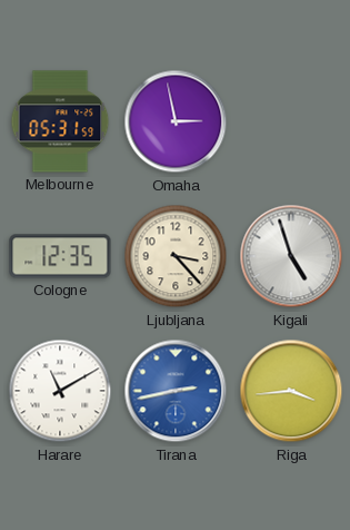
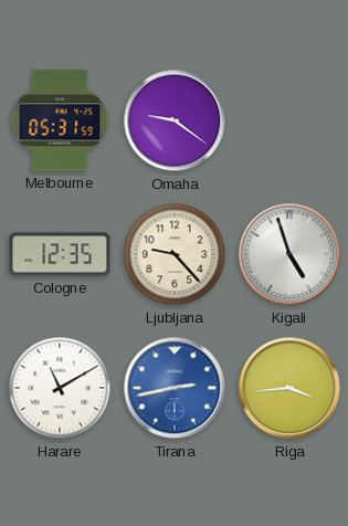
Omaha: 2:58 -> 9:21
Ljubljana: 3:23 -> 9:23
